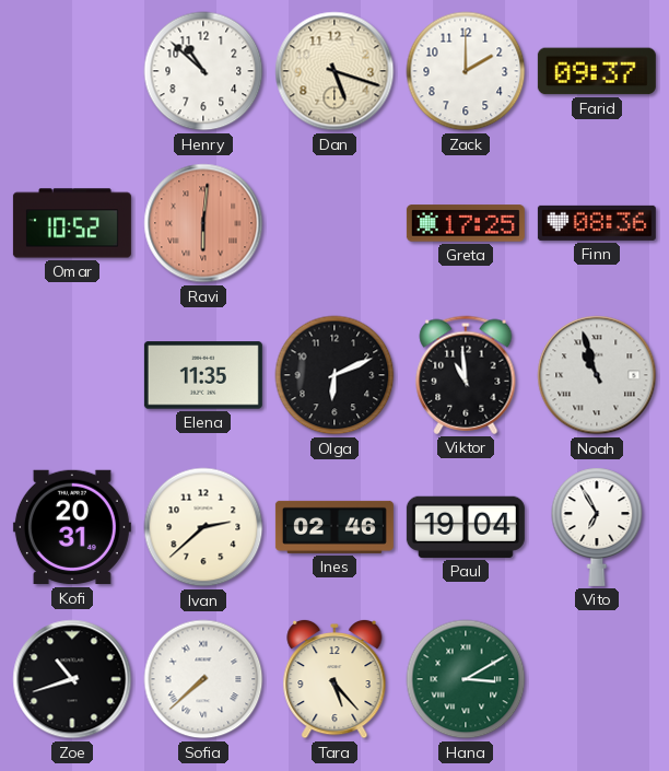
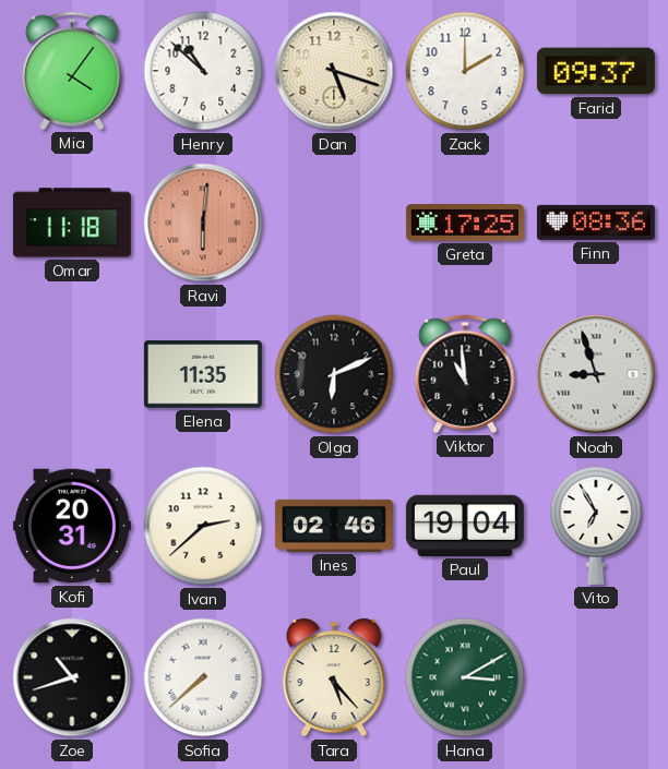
Mia: none -> 4:06
Omar: 10:52 -> 11:18
Noah: 10:57 -> 8:57
